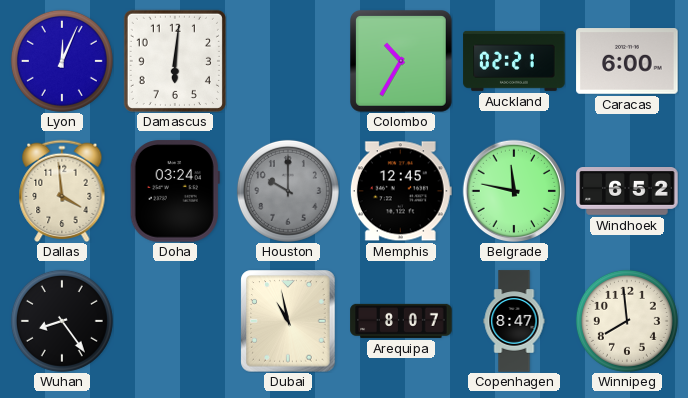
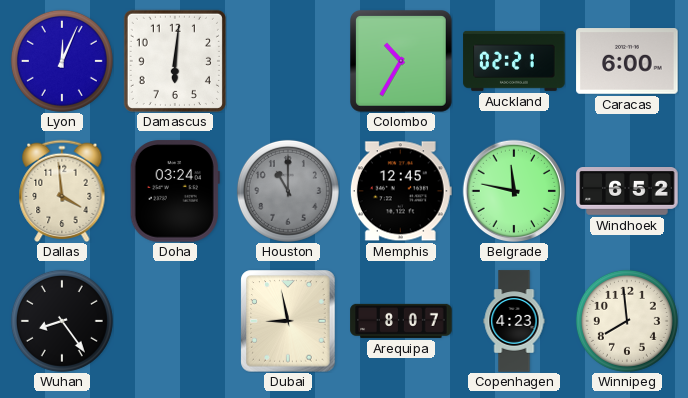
Houston: 10:00 -> 11:00
Dubai: 10:58 -> 8:58
Copenhagen: 8:47 -> 4:23
